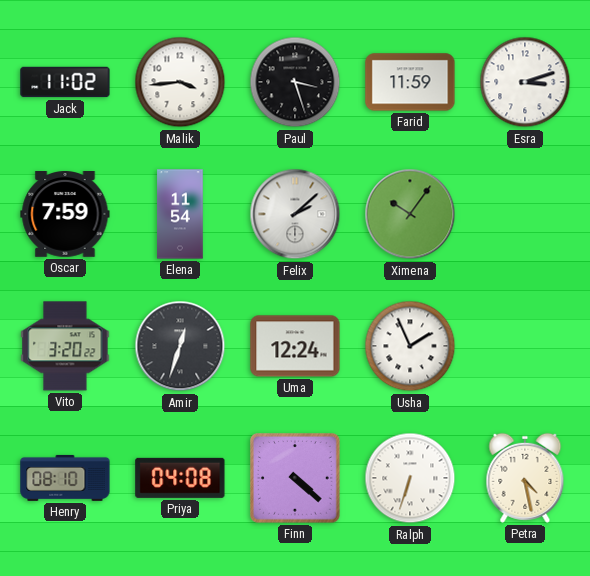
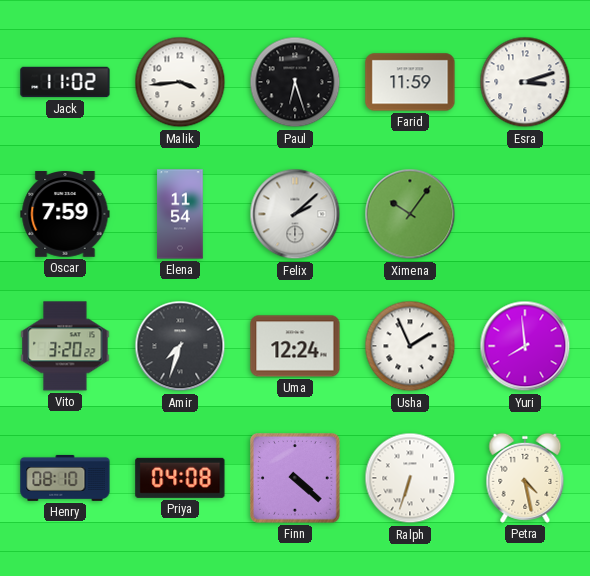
Paul: 3:27 -> 6:27
Amir: 12:33 -> 7:33
Yuri: none -> 7:59
